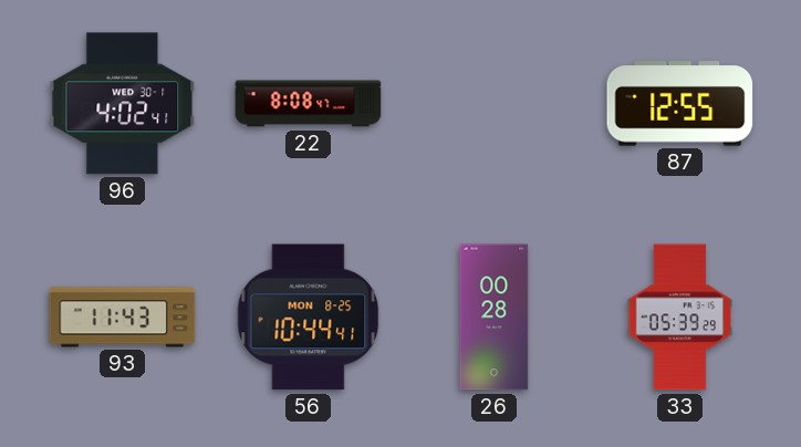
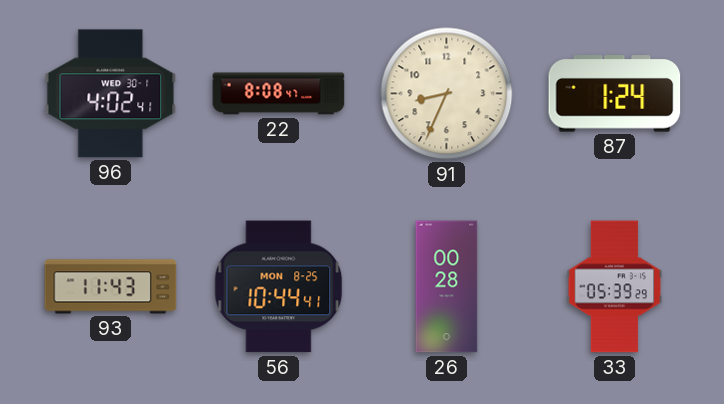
91: none -> 8:34
87: 12:55 -> 1:24
